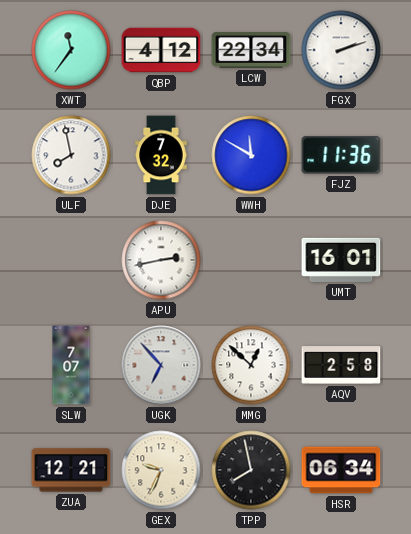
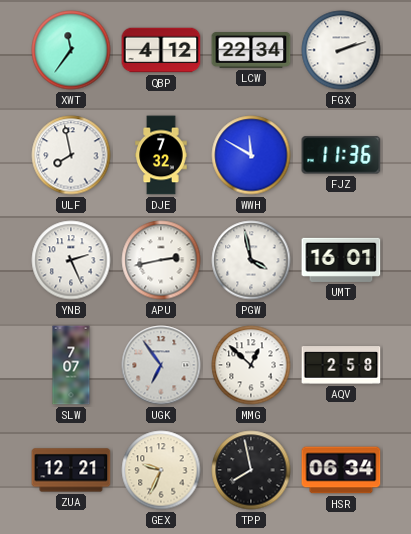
YNB: none -> 2:26
PGW: none -> 3:58
UGK: 6:53 -> 6:54
